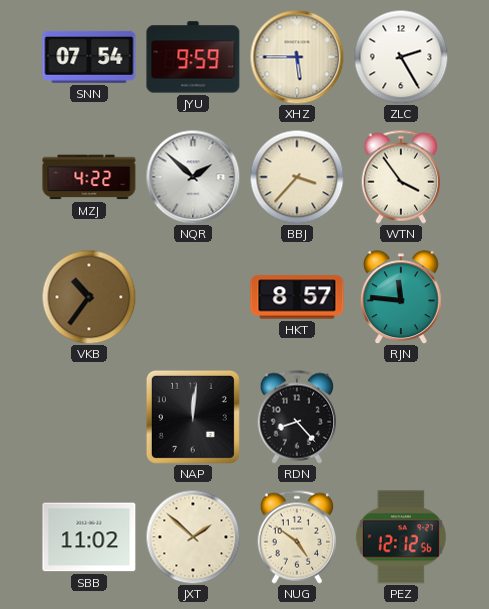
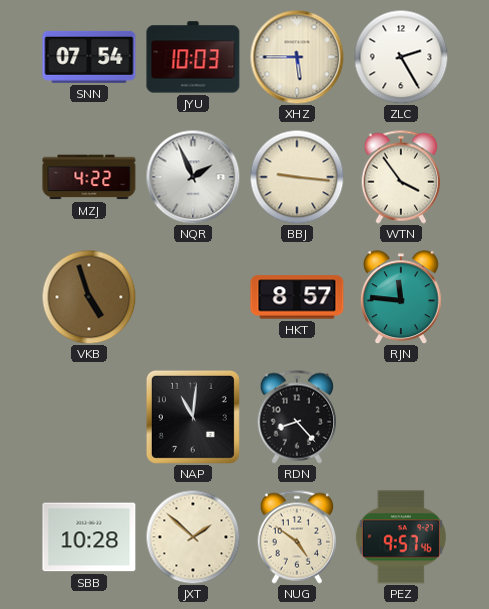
JYU: 9:59 -> 10:03
NQR: 1:52 -> 1:56
BBJ: 3:37 -> 9:16
VKB: 10:36 -> 4:57
NAP: 12:01 -> 11:01
SBB: 11:02 -> 10:28
PEZ: 12:12 -> 9:57
